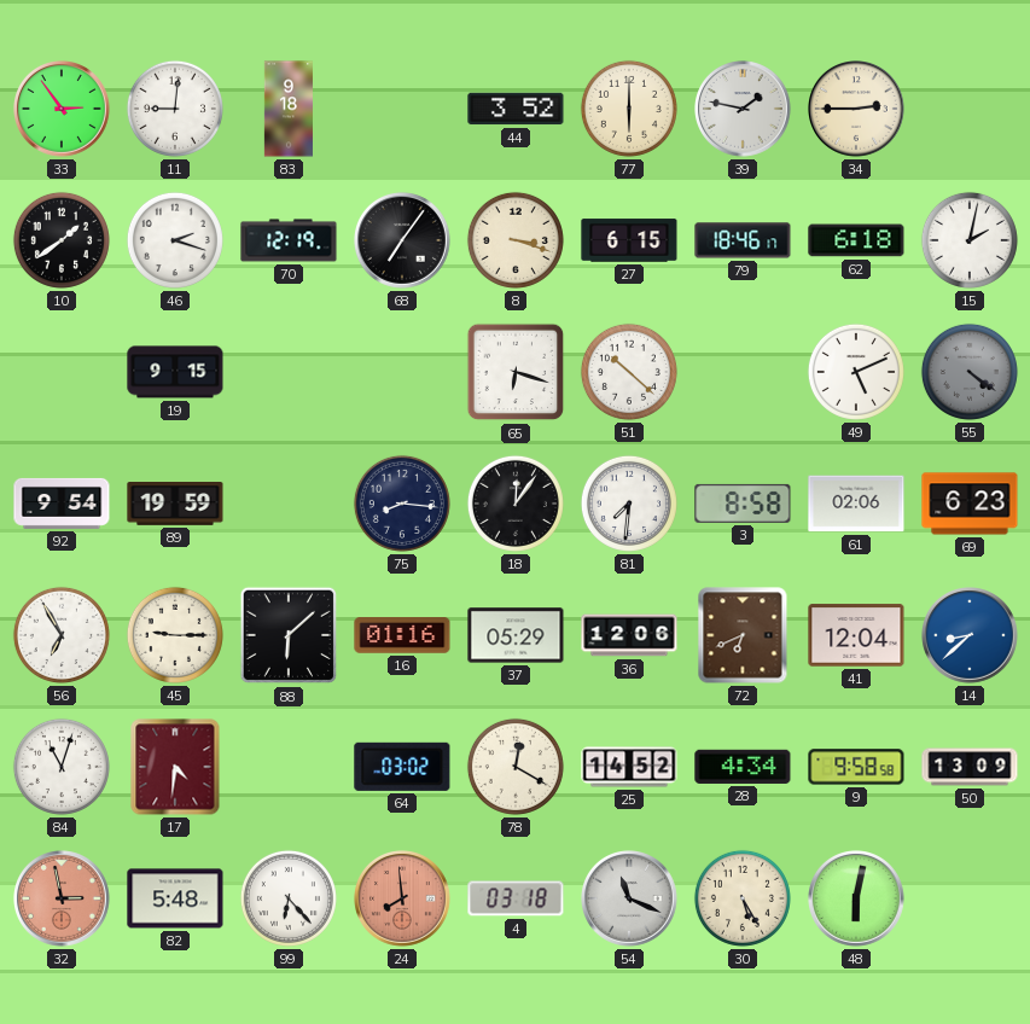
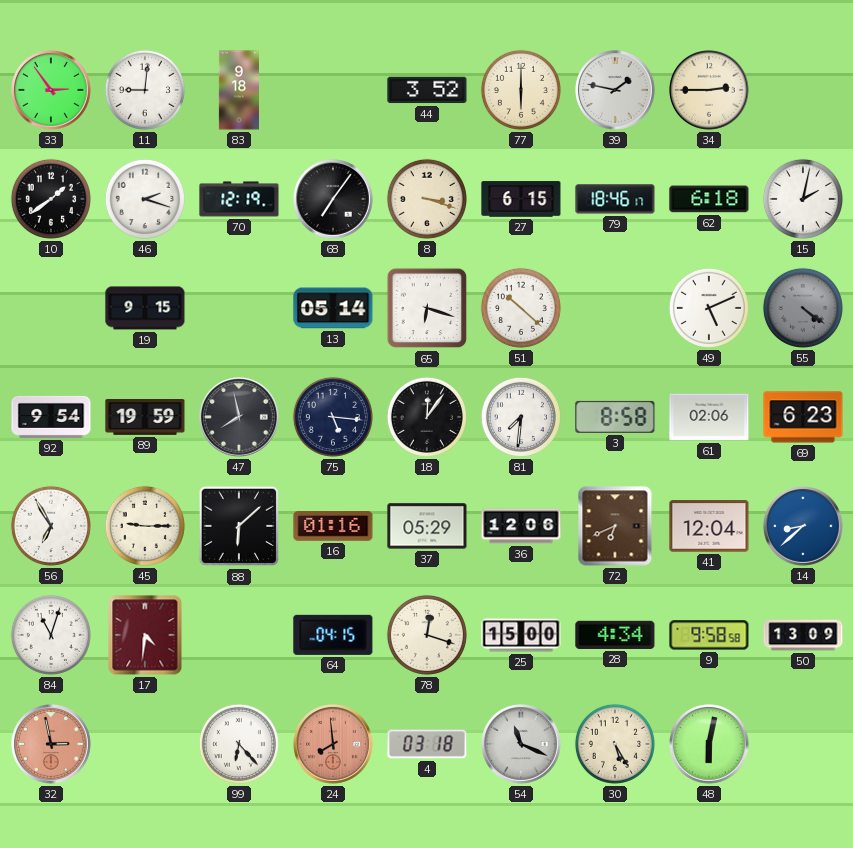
13: none -> 05:14
47: none -> 7:58
75: 8:16 -> 5:16
64: 03:02 -> 04:15
78: 12:20 -> 12:18
25: 14:52 -> 15:00
82: 5:48 -> none
